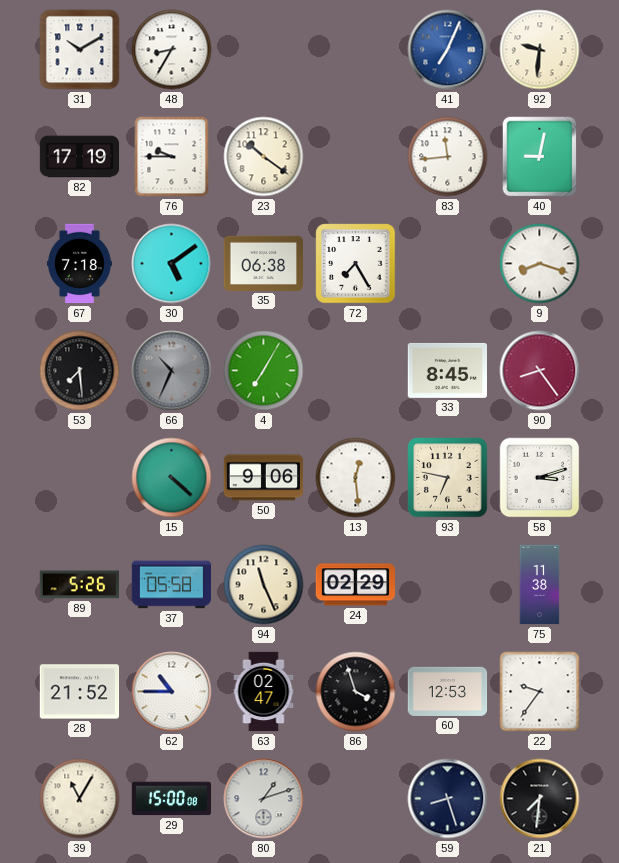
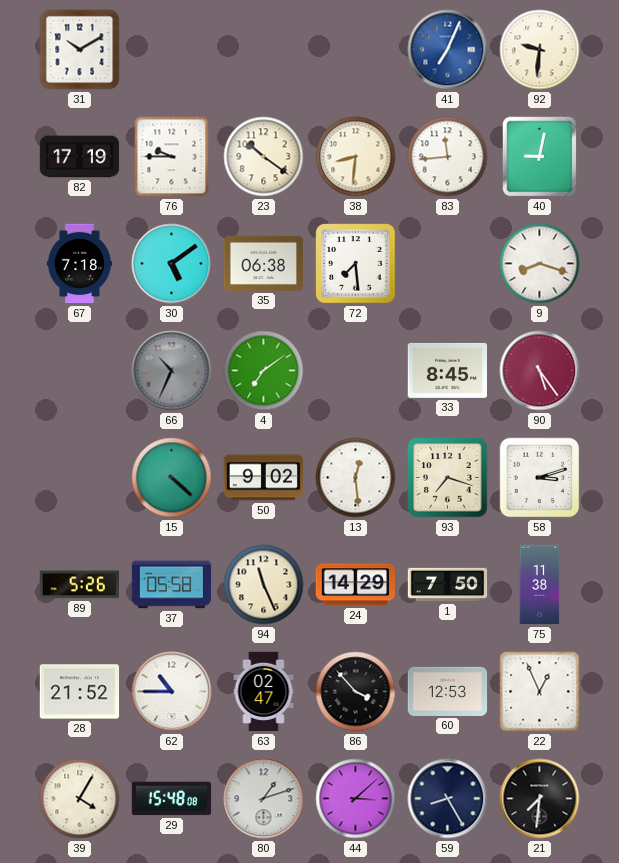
48: 8:35 -> none
38: none -> 8:31
72: 7:25 -> 7:29
53: 7:29 -> none
4: 7:05 -> 7:09
90: 8:24 -> 5:24
50: 9:06 -> 9:02
93: 6:47 -> 7:18
24: 02:29 -> 14:29
1: none -> 7:50
86: 3:57 -> 3:53
22: 9:36 -> 12:56
39: 11:05 -> 4:05
29: 15:00 -> 15:48
44: none -> 3:08
59: 8:27 -> 8:25
